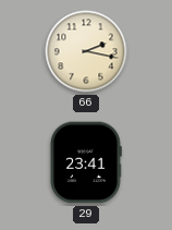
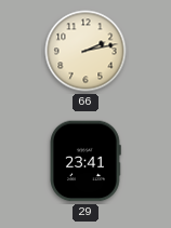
66: 2:17 -> 2:13
